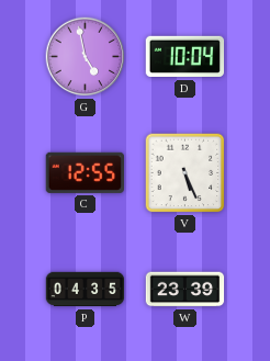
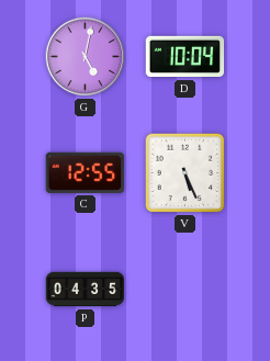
G: 4:58 -> 5:02
W: 23:39 -> none
